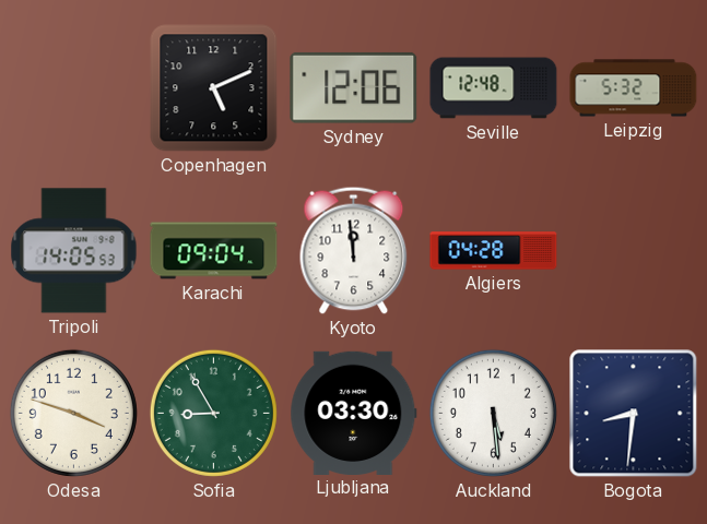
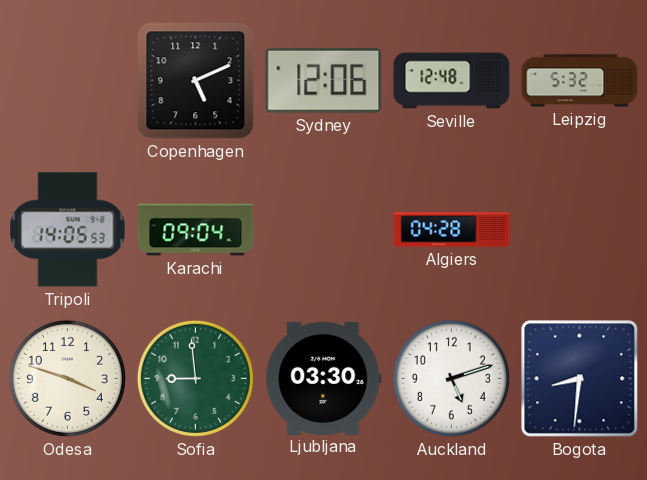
Kyoto: 11:59 -> none
Sofia: 8:55 -> 8:59
Auckland: 5:29 -> 5:12
